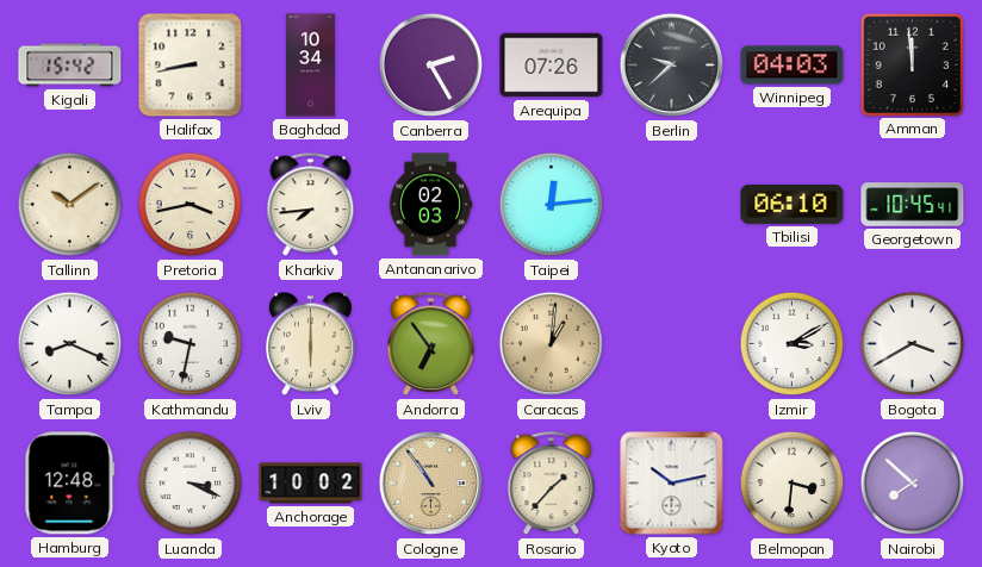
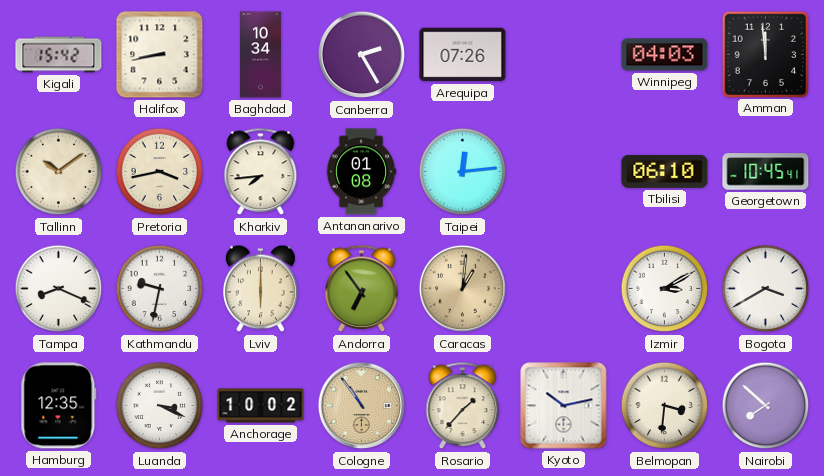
Berlin: 9:38 -> none
Antananarivo: 02:03 -> 01:08
Hamburg: 12:48 -> 12:35
